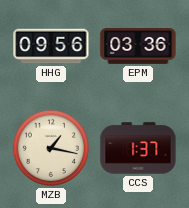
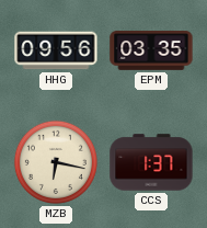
EPM: 03:36 -> 03:35
MZB: 1:17 -> 6:17
